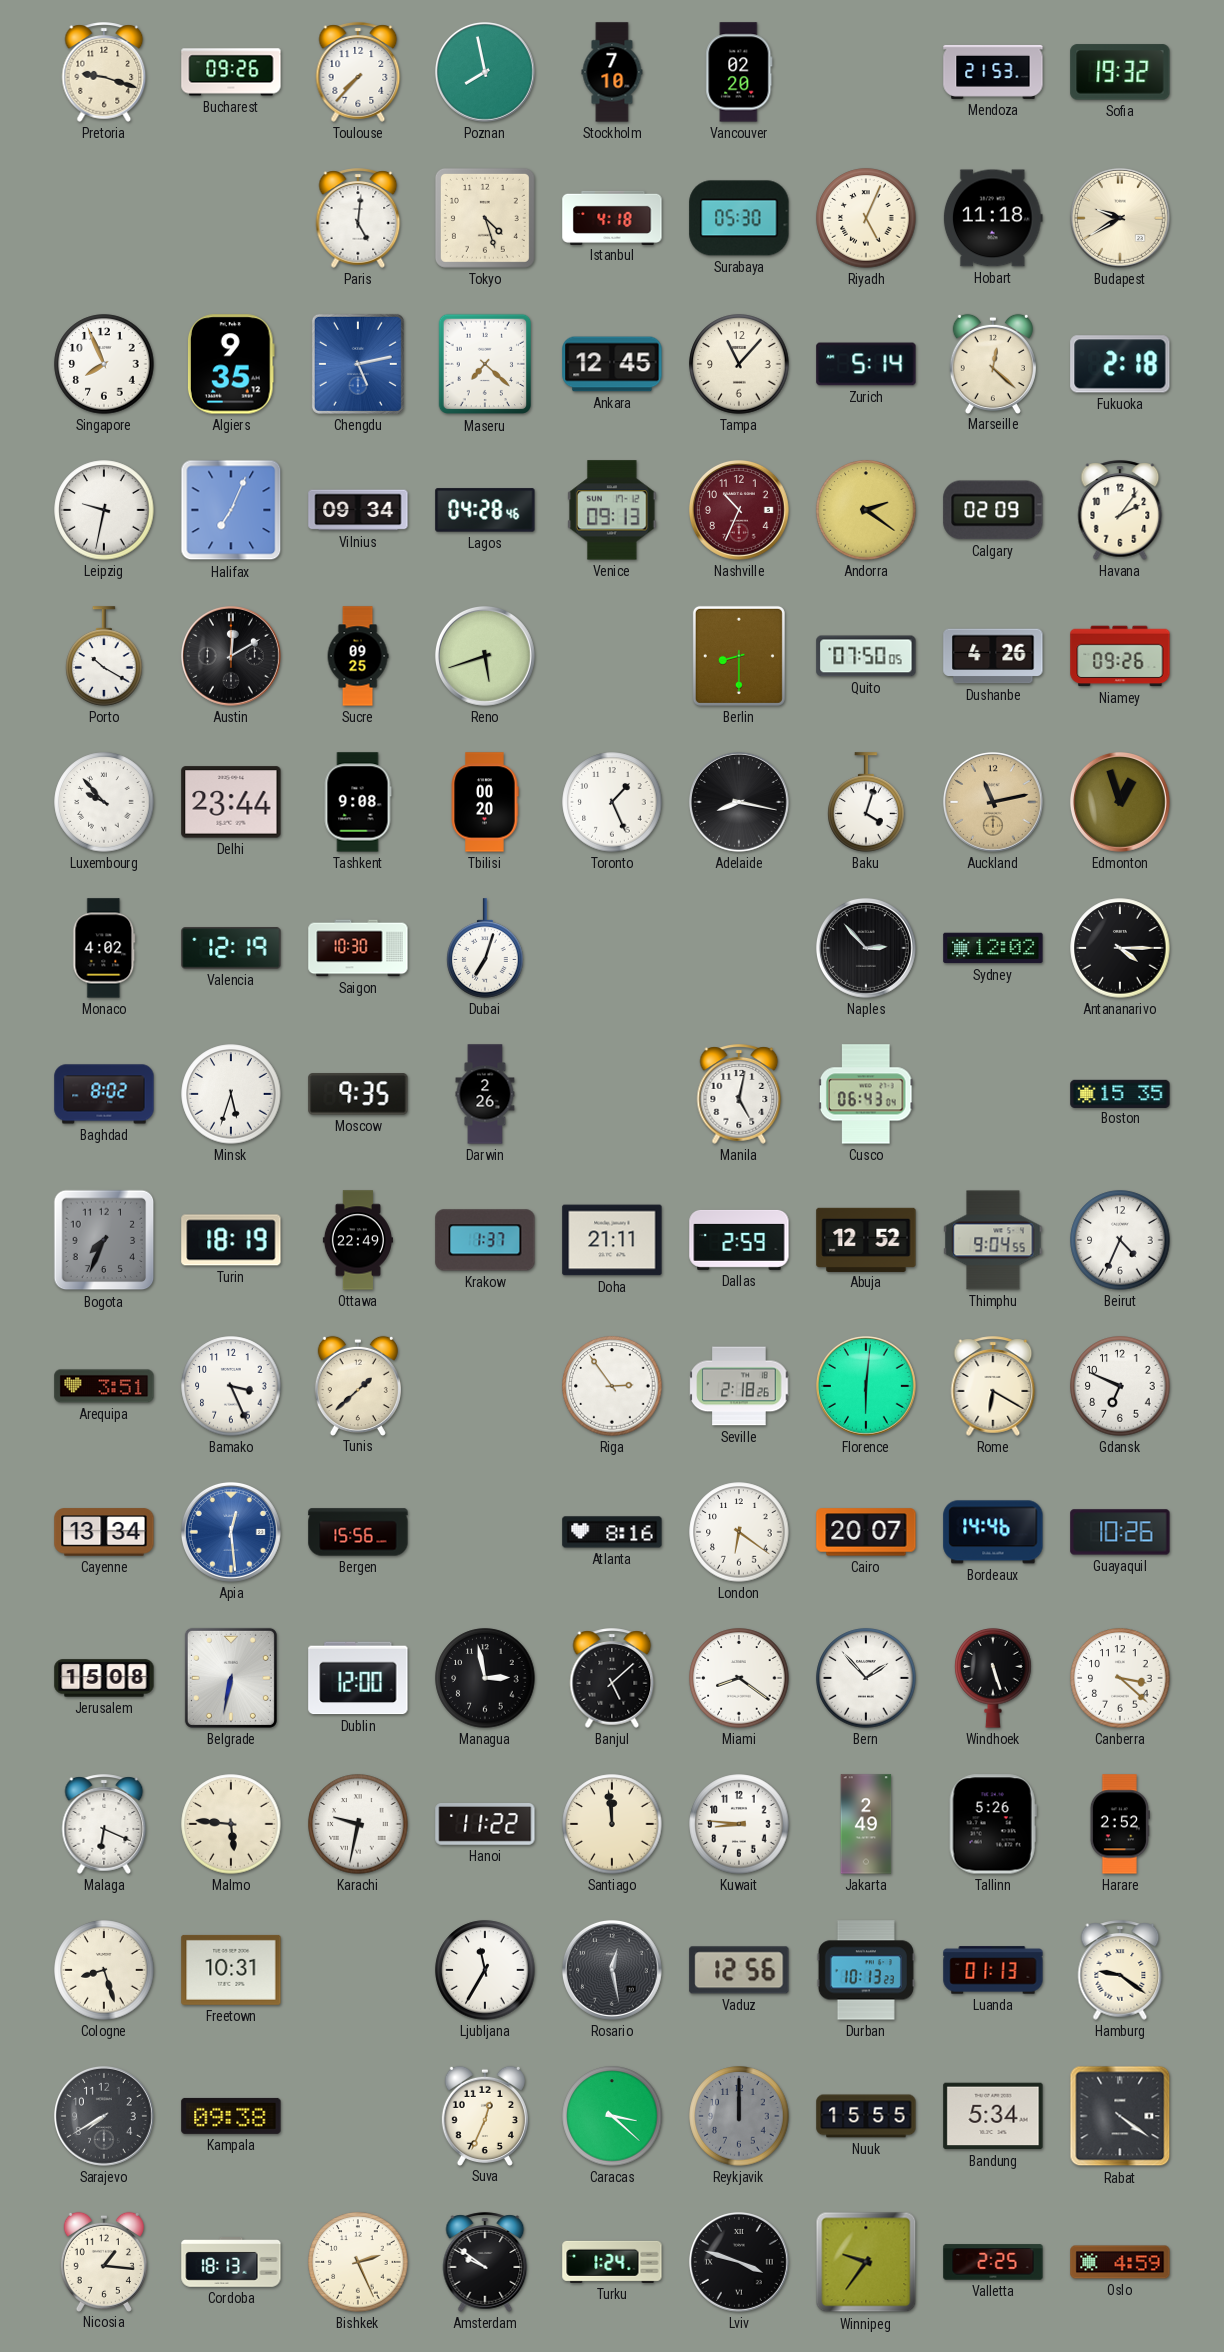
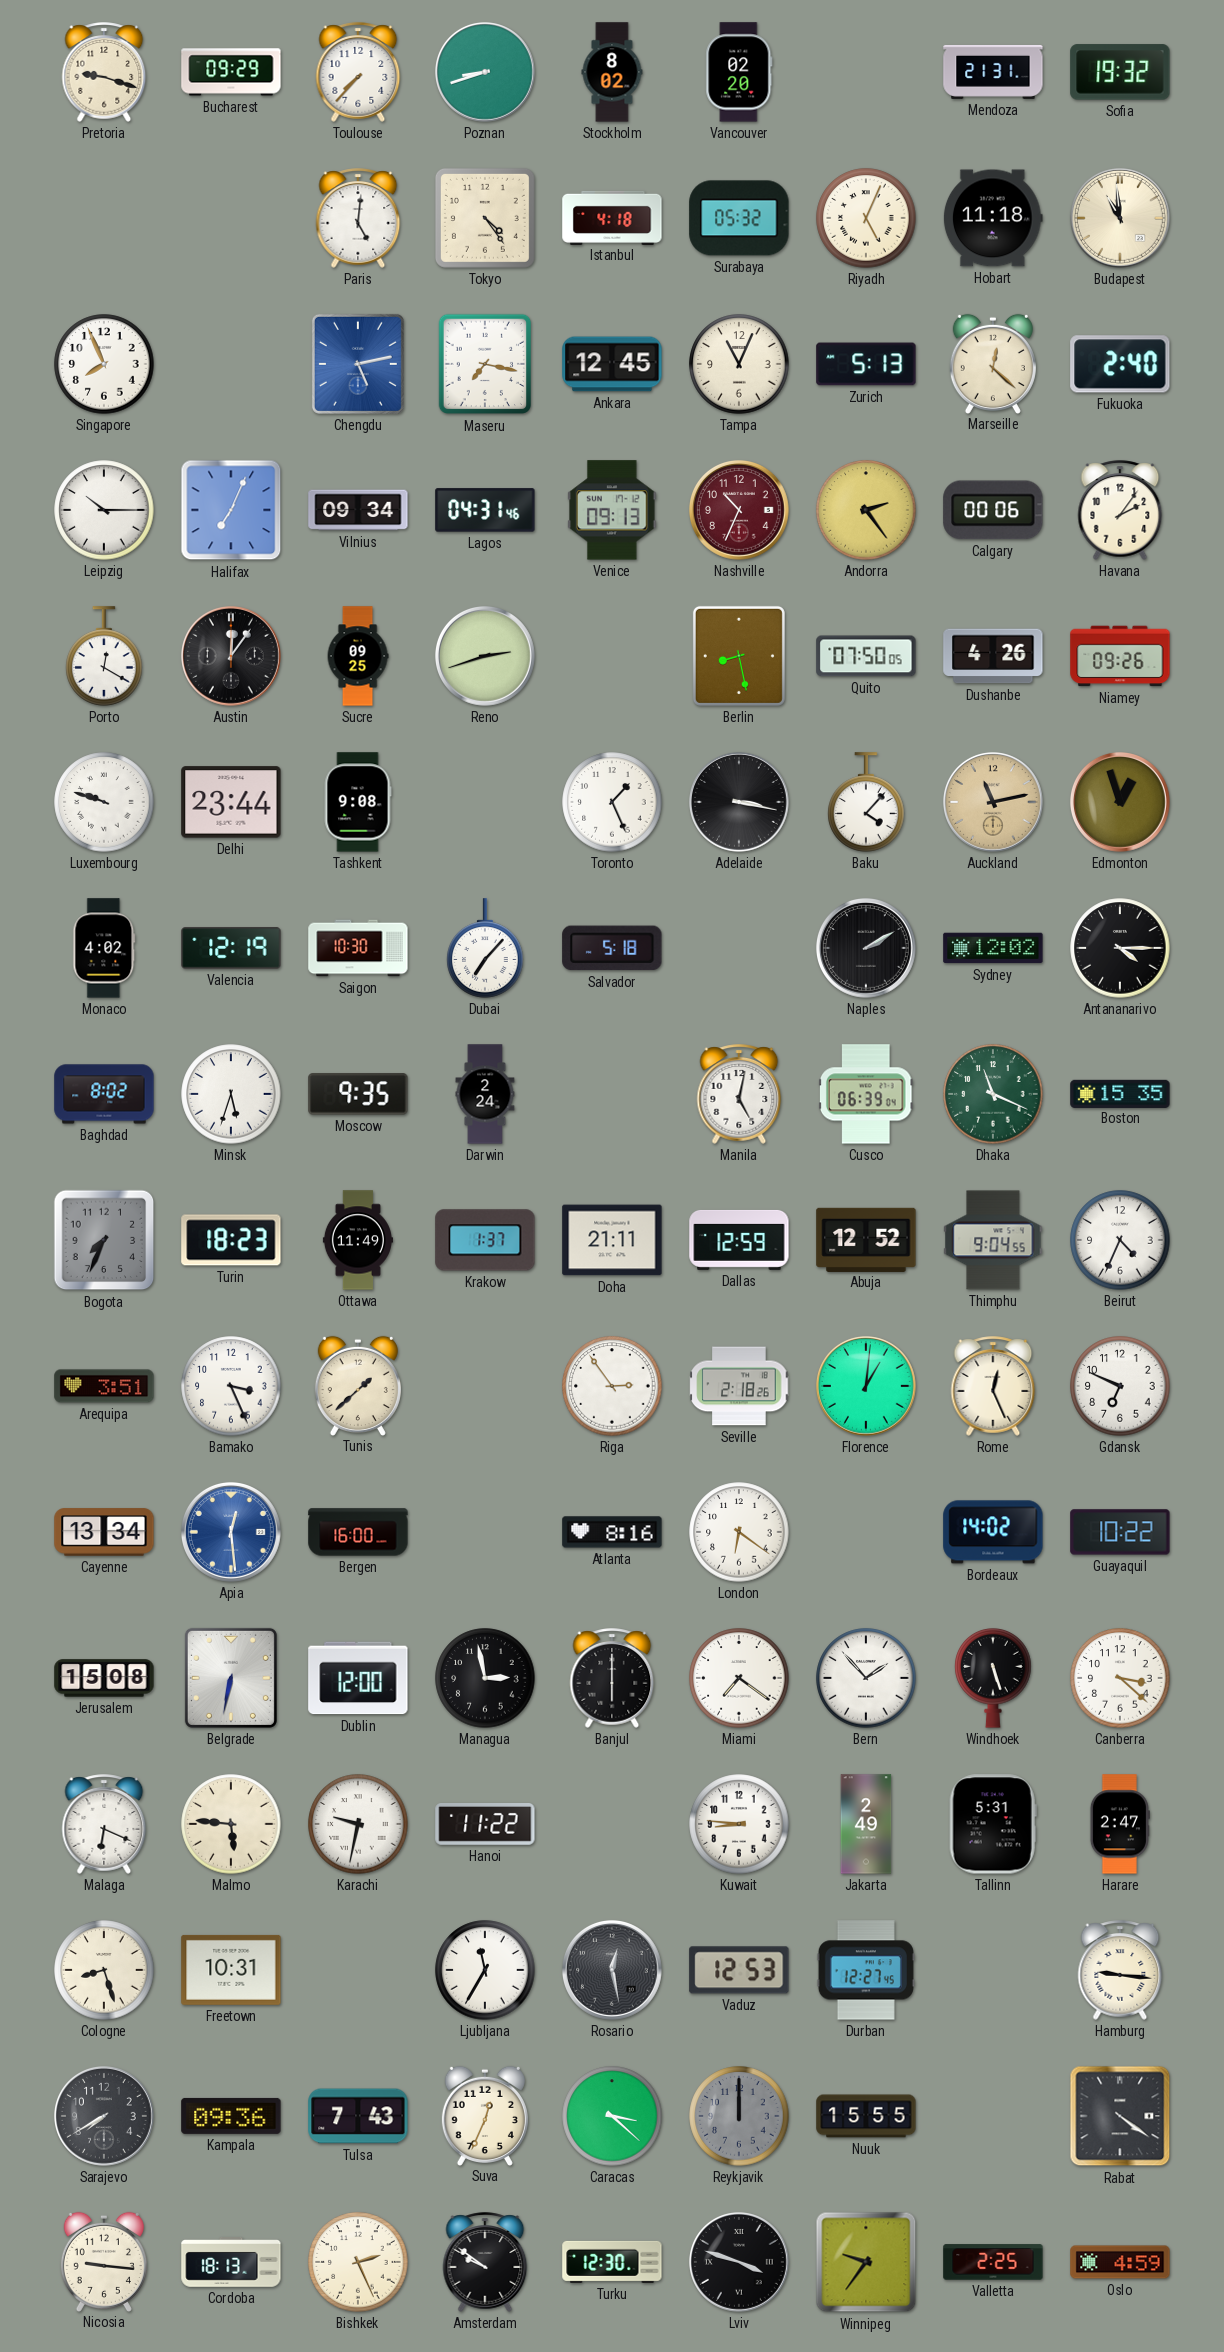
Bucharest: 09:26 -> 09:29
Poznan: 7:58 -> 8:42
Stockholm: 7:10 -> 8:02
Mendoza: 21:53 -> 21:31
Tokyo: 4:27 -> 4:24
Surabaya: 05:30 -> 05:32
Budapest: 9:40 -> 10:59
Algiers: 9:35 -> none
Maseru: 7:22 -> 7:17
Tampa: 11:07 -> 11:04
Zurich: 5:14 -> 5:13
Fukuoka: 2:18 -> 2:40
Leipzig: 9:32 -> 10:15
Lagos: 04:28 -> 04:31
Andorra: 2:21 -> 2:24
Calgary: 02:09 -> 00:06
Porto: 10:20 -> 12:20
Austin: 12:10 -> 12:06
Reno: 5:42 -> 2:42
Berlin: 8:30 -> 8:28
Luxembourg: 9:53 -> 9:48
Tbilisi: 00:20 -> none
Adelaide: 8:17 -> 3:17
Baku: 4:03 -> 4:07
Dubai: 7:03 -> 7:07
Salvador: none -> 5:18
Naples: 2:53 -> 2:10
Darwin: 2:26 -> 2:24
Cusco: 06:43 -> 06:39
Dhaka: none -> 11:19
Turin: 18:19 -> 18:23
Ottawa: 22:49 -> 11:49
Dallas: 2:59 -> 12:59
Florence: 6:01 -> 1:01
Rome: 6:20 -> 12:26
Bergen: 15:56 -> 16:00
Cairo: 20:07 -> none
Bordeaux: 14:46 -> 14:02
Guayaquil: 10:26 -> 10:22
Banjul: 5:08 -> 6:00
Miami: 8:21 -> 7:21
Santiago: 11:59 -> none
Tallinn: 5:26 -> 5:31
Harare: 2:52 -> 2:47
Vaduz: 12:56 -> 12:53
Durban: 10:13 -> 12:27
Luanda: 01:13 -> none
Hamburg: 9:21 -> 9:16
Kampala: 09:38 -> 09:36
Tulsa: none -> 7:43
Bandung: 5:34 -> none
Nicosia: 1:16 -> 9:16
Turku: 1:24 -> 12:30
